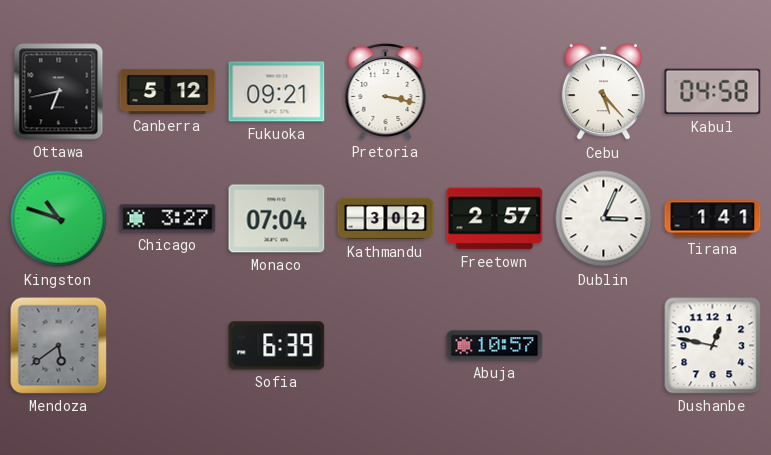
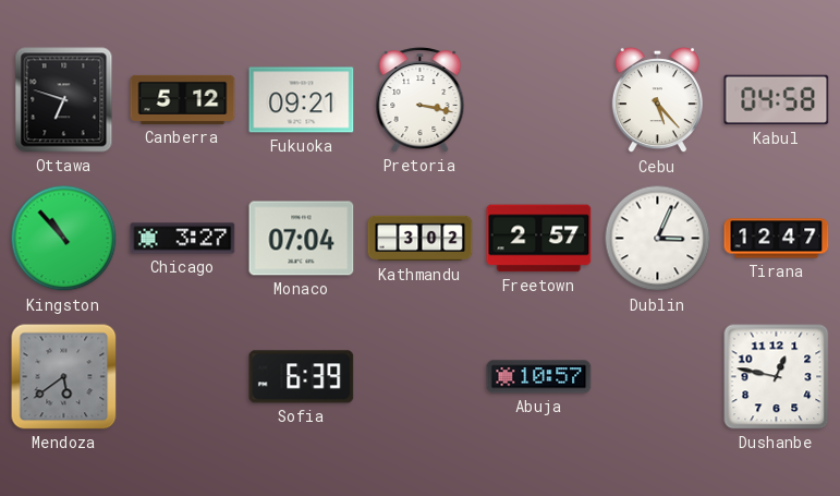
Ottawa: 6:43 -> 6:48
Kingston: 10:48 -> 10:53
Tirana: 1:41 -> 12:47
